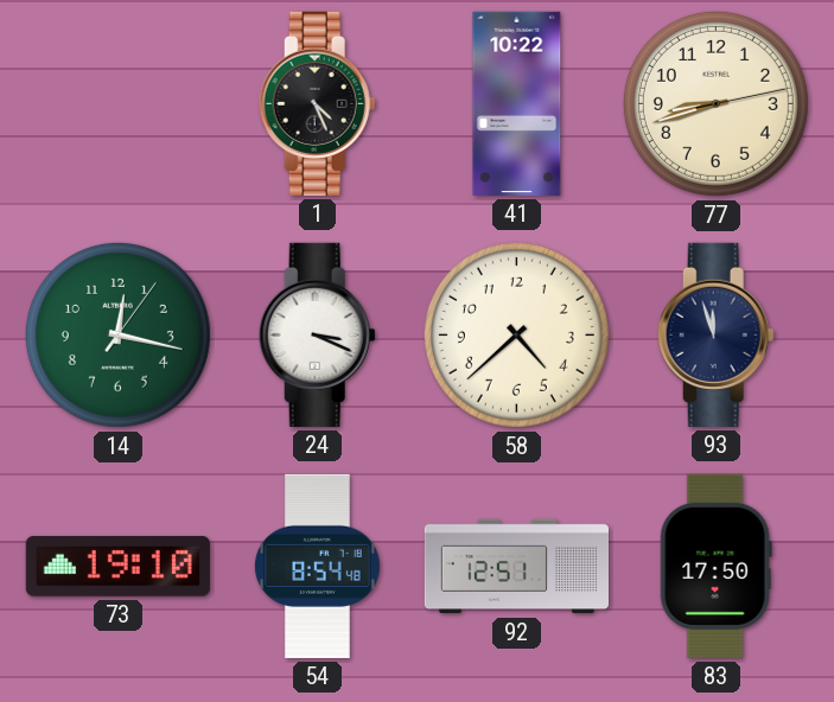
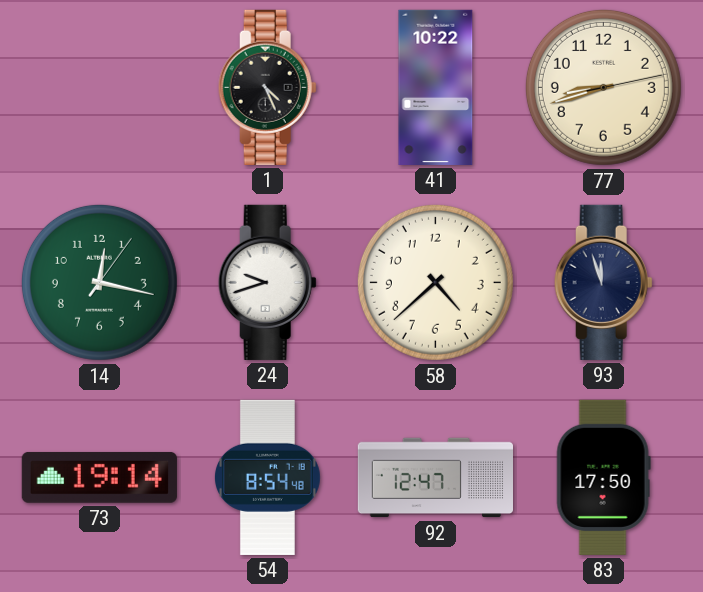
24: 3:19 -> 9:42
73: 19:10 -> 19:14
92: 12:51 -> 12:47
